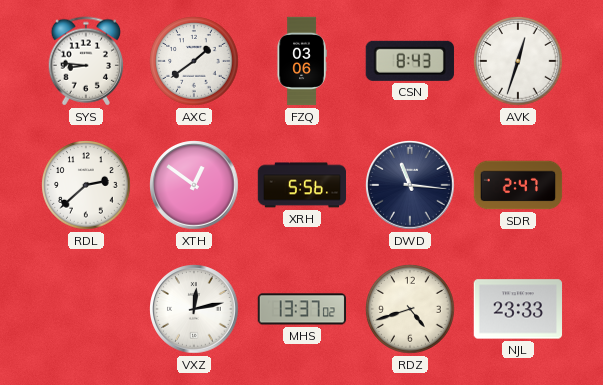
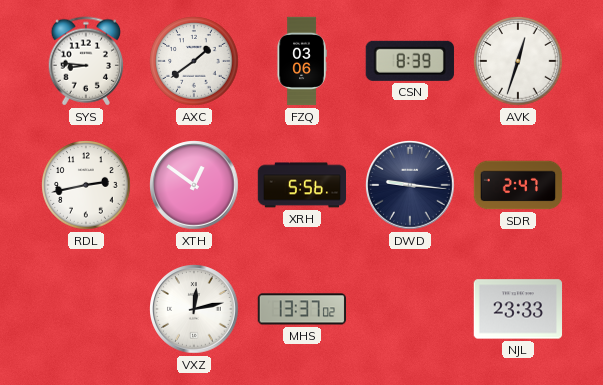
CSN: 8:43 -> 8:39
RDL: 2:38 -> 2:43
DWD: 11:16 -> 9:16
RDZ: 4:42 -> none
